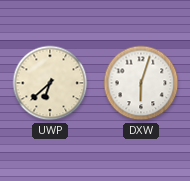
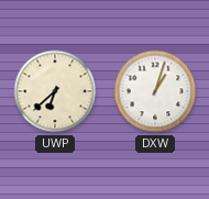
DXW: 6:03 -> 1:03
